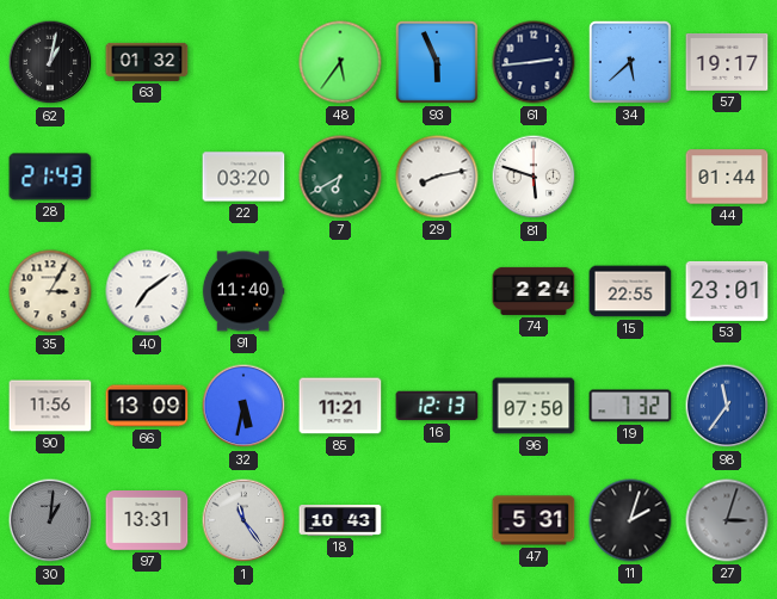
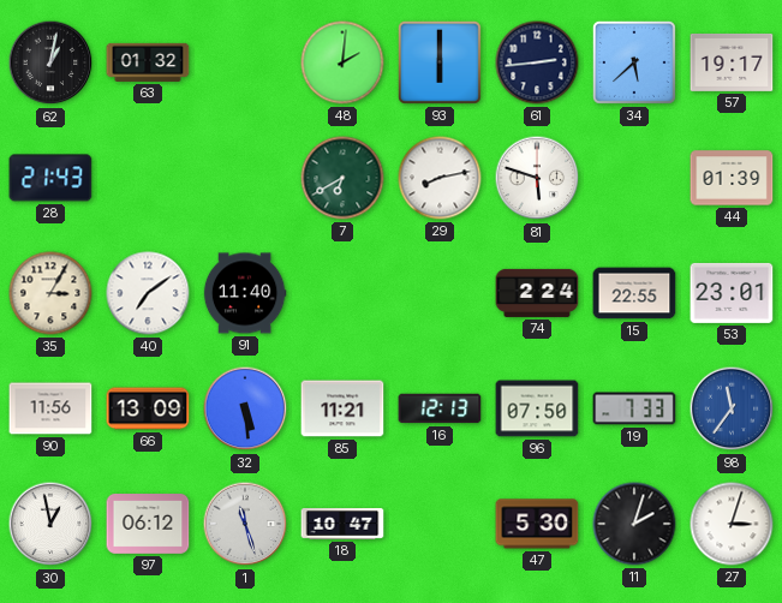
48: 5:36 -> 2:01
93: 5:56 -> 6:00
22: 03:20 -> none
44: 01:44 -> 01:39
32: 5:32 -> 5:29
19: 7:32 -> 7:33
30: 1:01 -> 12:58
30 dial: grey -> white
97: 13:31 -> 06:12
1: 11:24 -> 11:27
18: 10:43 -> 10:47
47: 5:31 -> 5:30
27 dial: grey -> white
